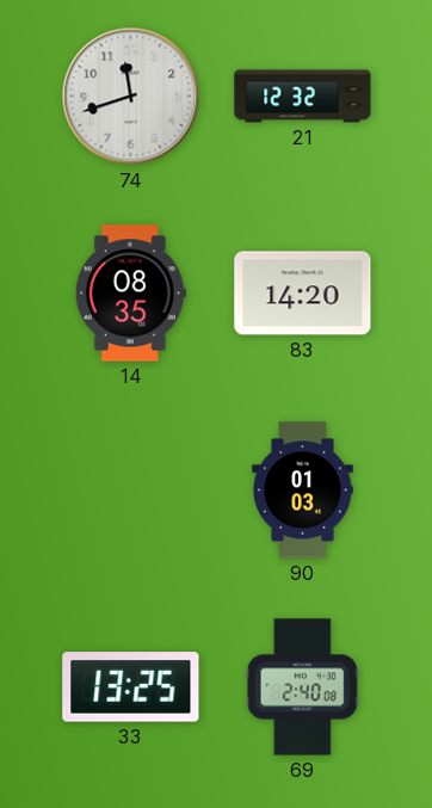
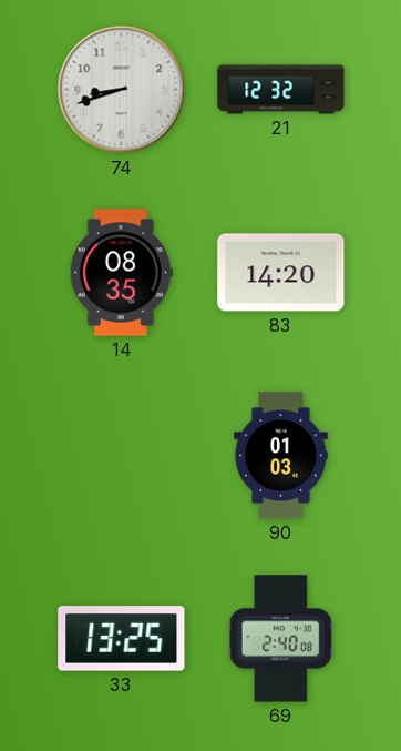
74: 11:42 -> 8:42
